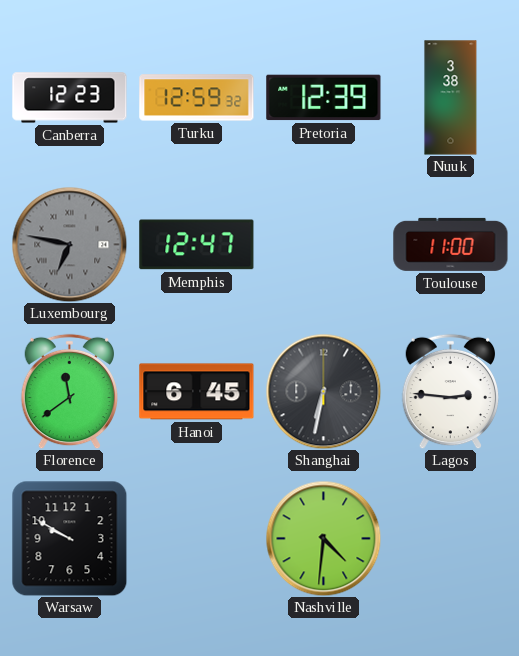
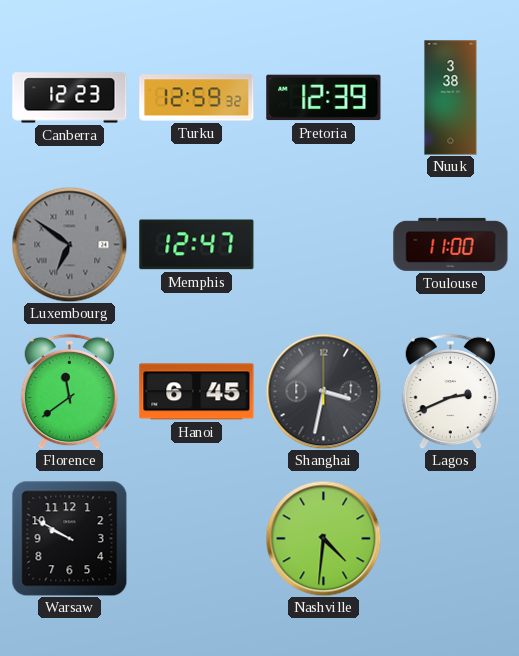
Luxembourg: 6:47 -> 6:51
Shanghai: 6:32 -> 3:32
Lagos: 2:46 -> 2:41
